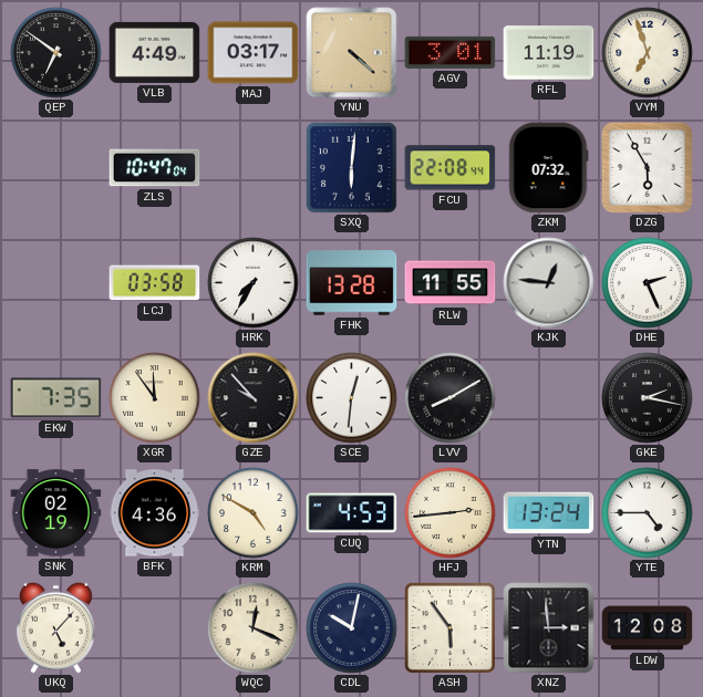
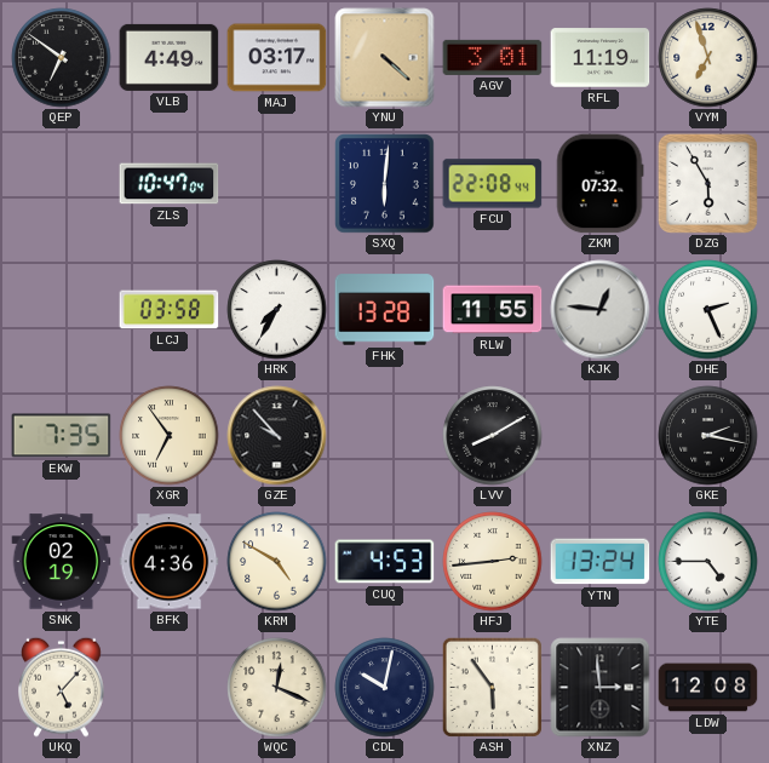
XGR: 11:54 -> 6:54
SCE: 12:31 -> none
